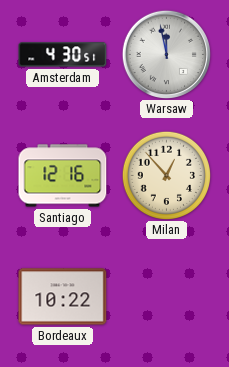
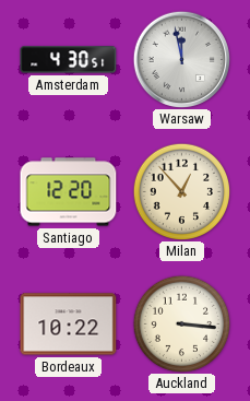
Santiago: 12:16 -> 12:20
Auckland: none -> 3:16
